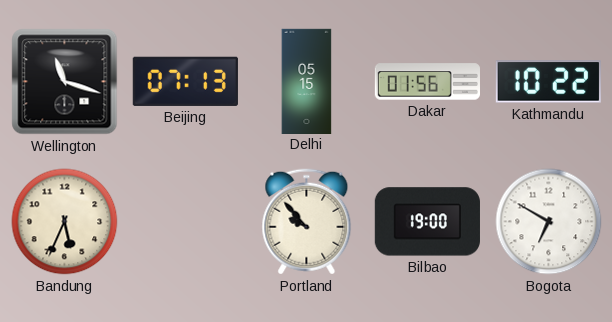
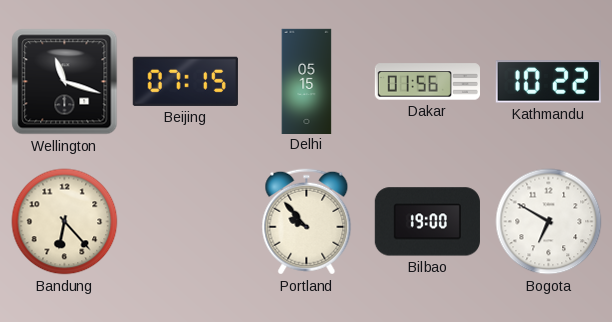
Beijing: 07:13 -> 07:15
Bandung: 5:34 -> 6:23
